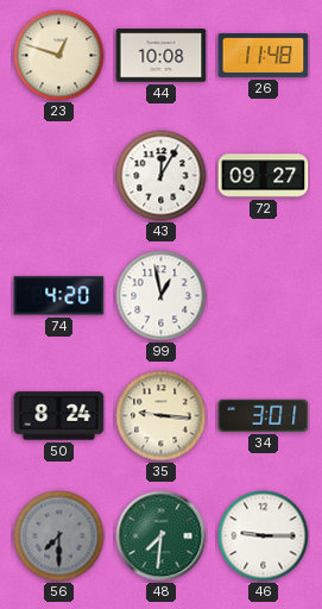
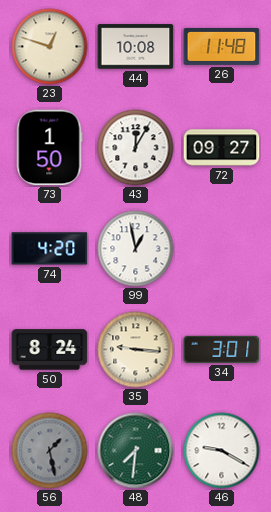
73: none -> 1:50
56: 7:30 -> 1:28
46: 9:15 -> 9:20
